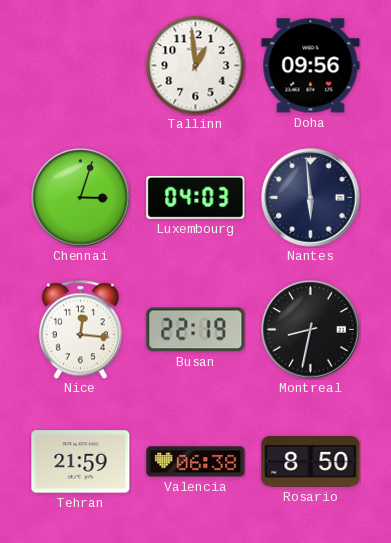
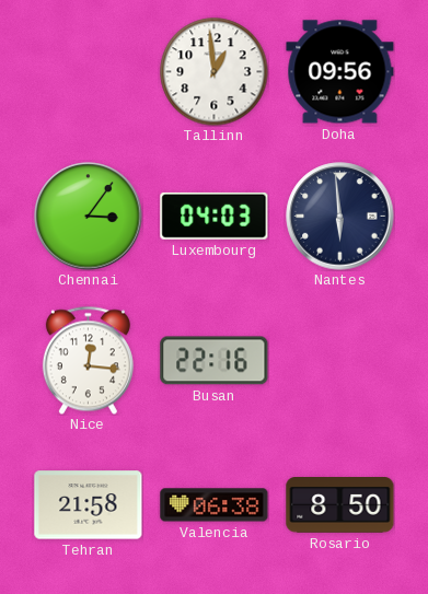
Chennai: 3:03 -> 3:06
Busan: 22:19 -> 22:16
Montreal: 8:32 -> none
Tehran: 21:59 -> 21:58
